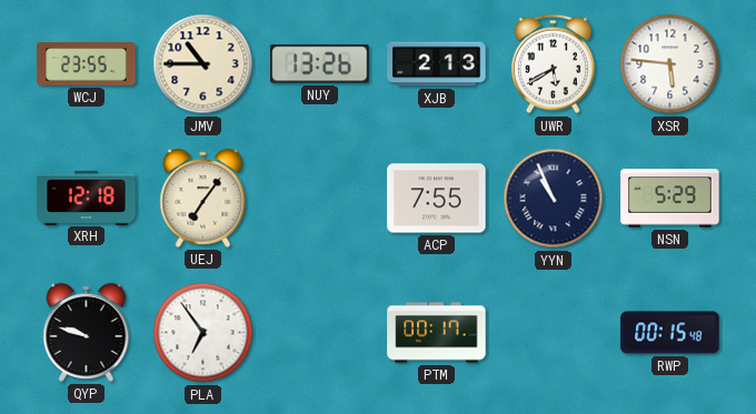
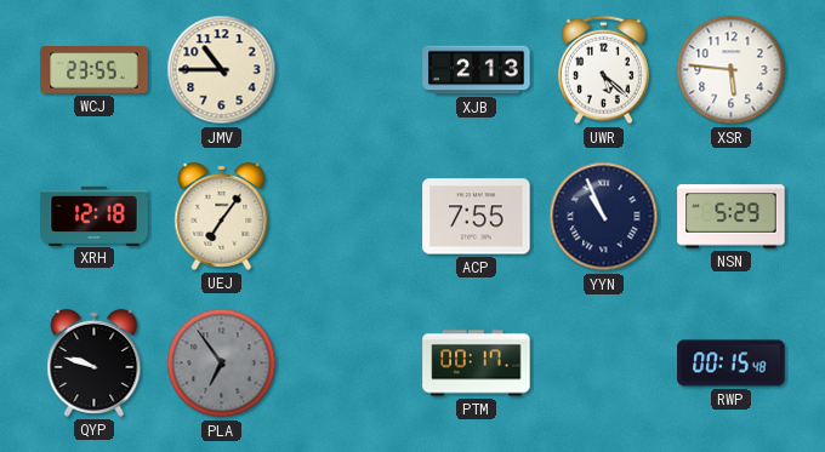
NUY: 13:26 -> none
UWR: 5:40 -> 5:22
PLA dial: white -> grey
